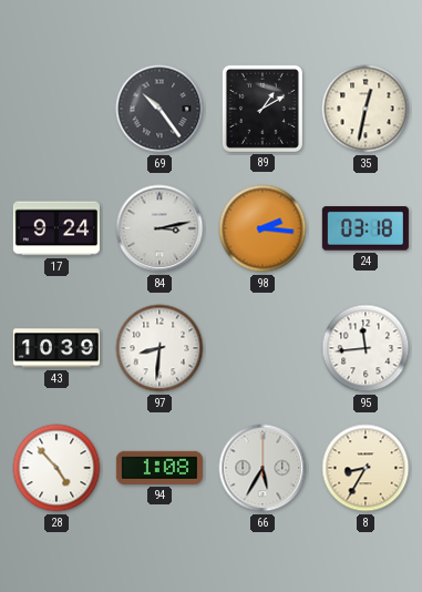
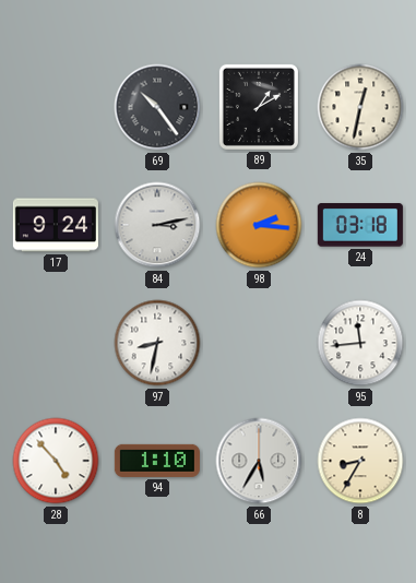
43: 10:39 -> none
97: 8:31 -> 8:32
94: 1:08 -> 1:10
